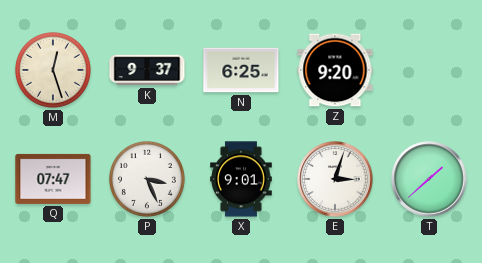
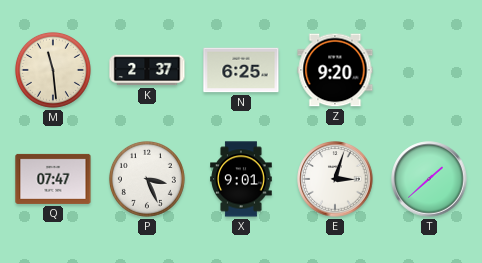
M: 12:27 -> 11:29
K: 9:37 -> 2:37
